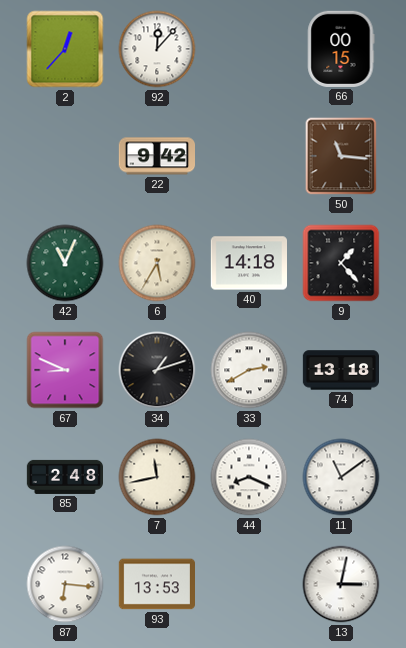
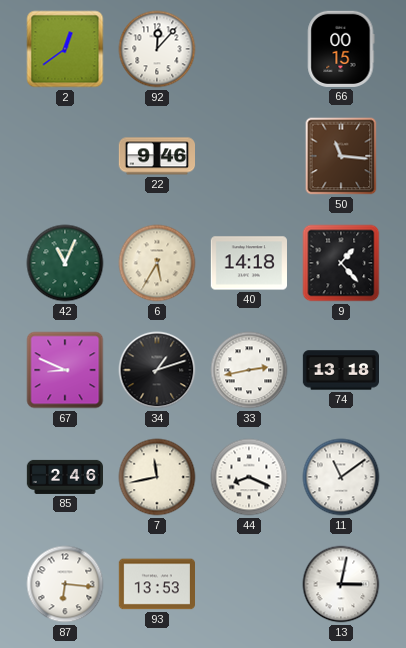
2: 12:37 -> 12:39
22: 9:42 -> 9:46
33: 2:40 -> 2:43
85: 2:48 -> 2:46
